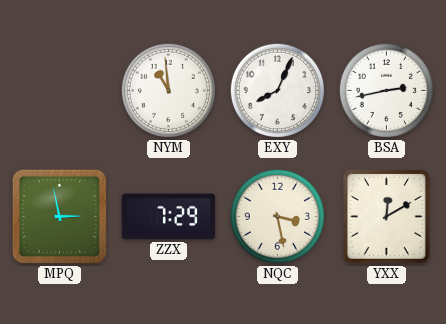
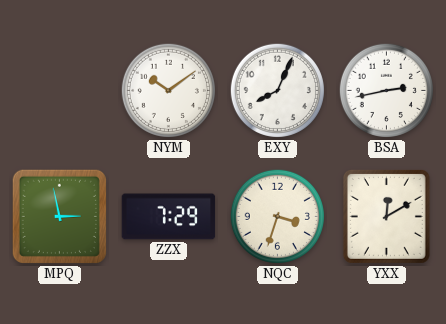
NYM: 10:59 -> 10:09
NQC: 3:28 -> 3:33
